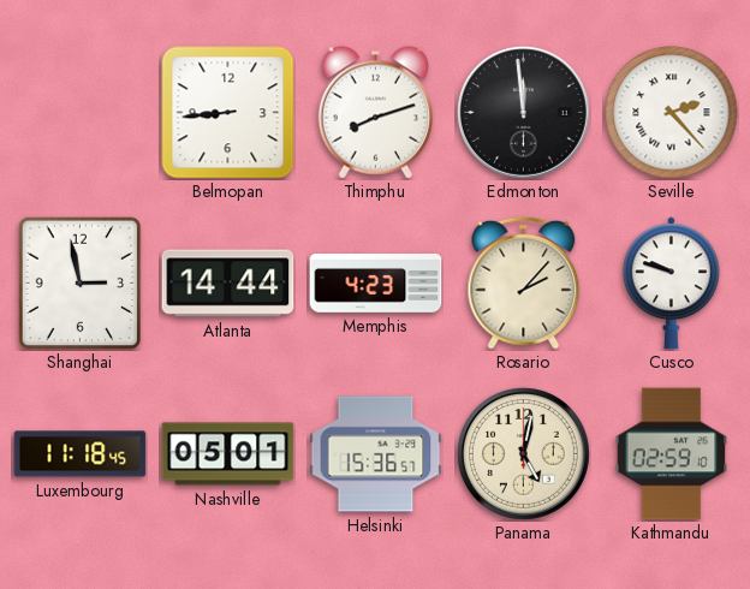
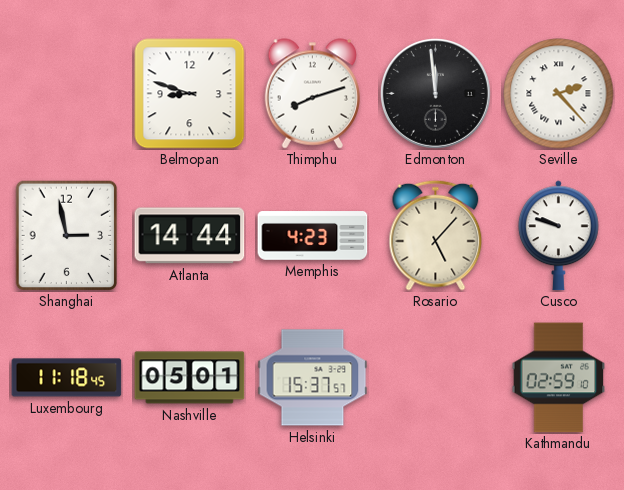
Belmopan: 8:44 -> 8:48
Rosario: 2:07 -> 5:07
Helsinki: 15:36 -> 15:37
Panama: 5:02 -> none
